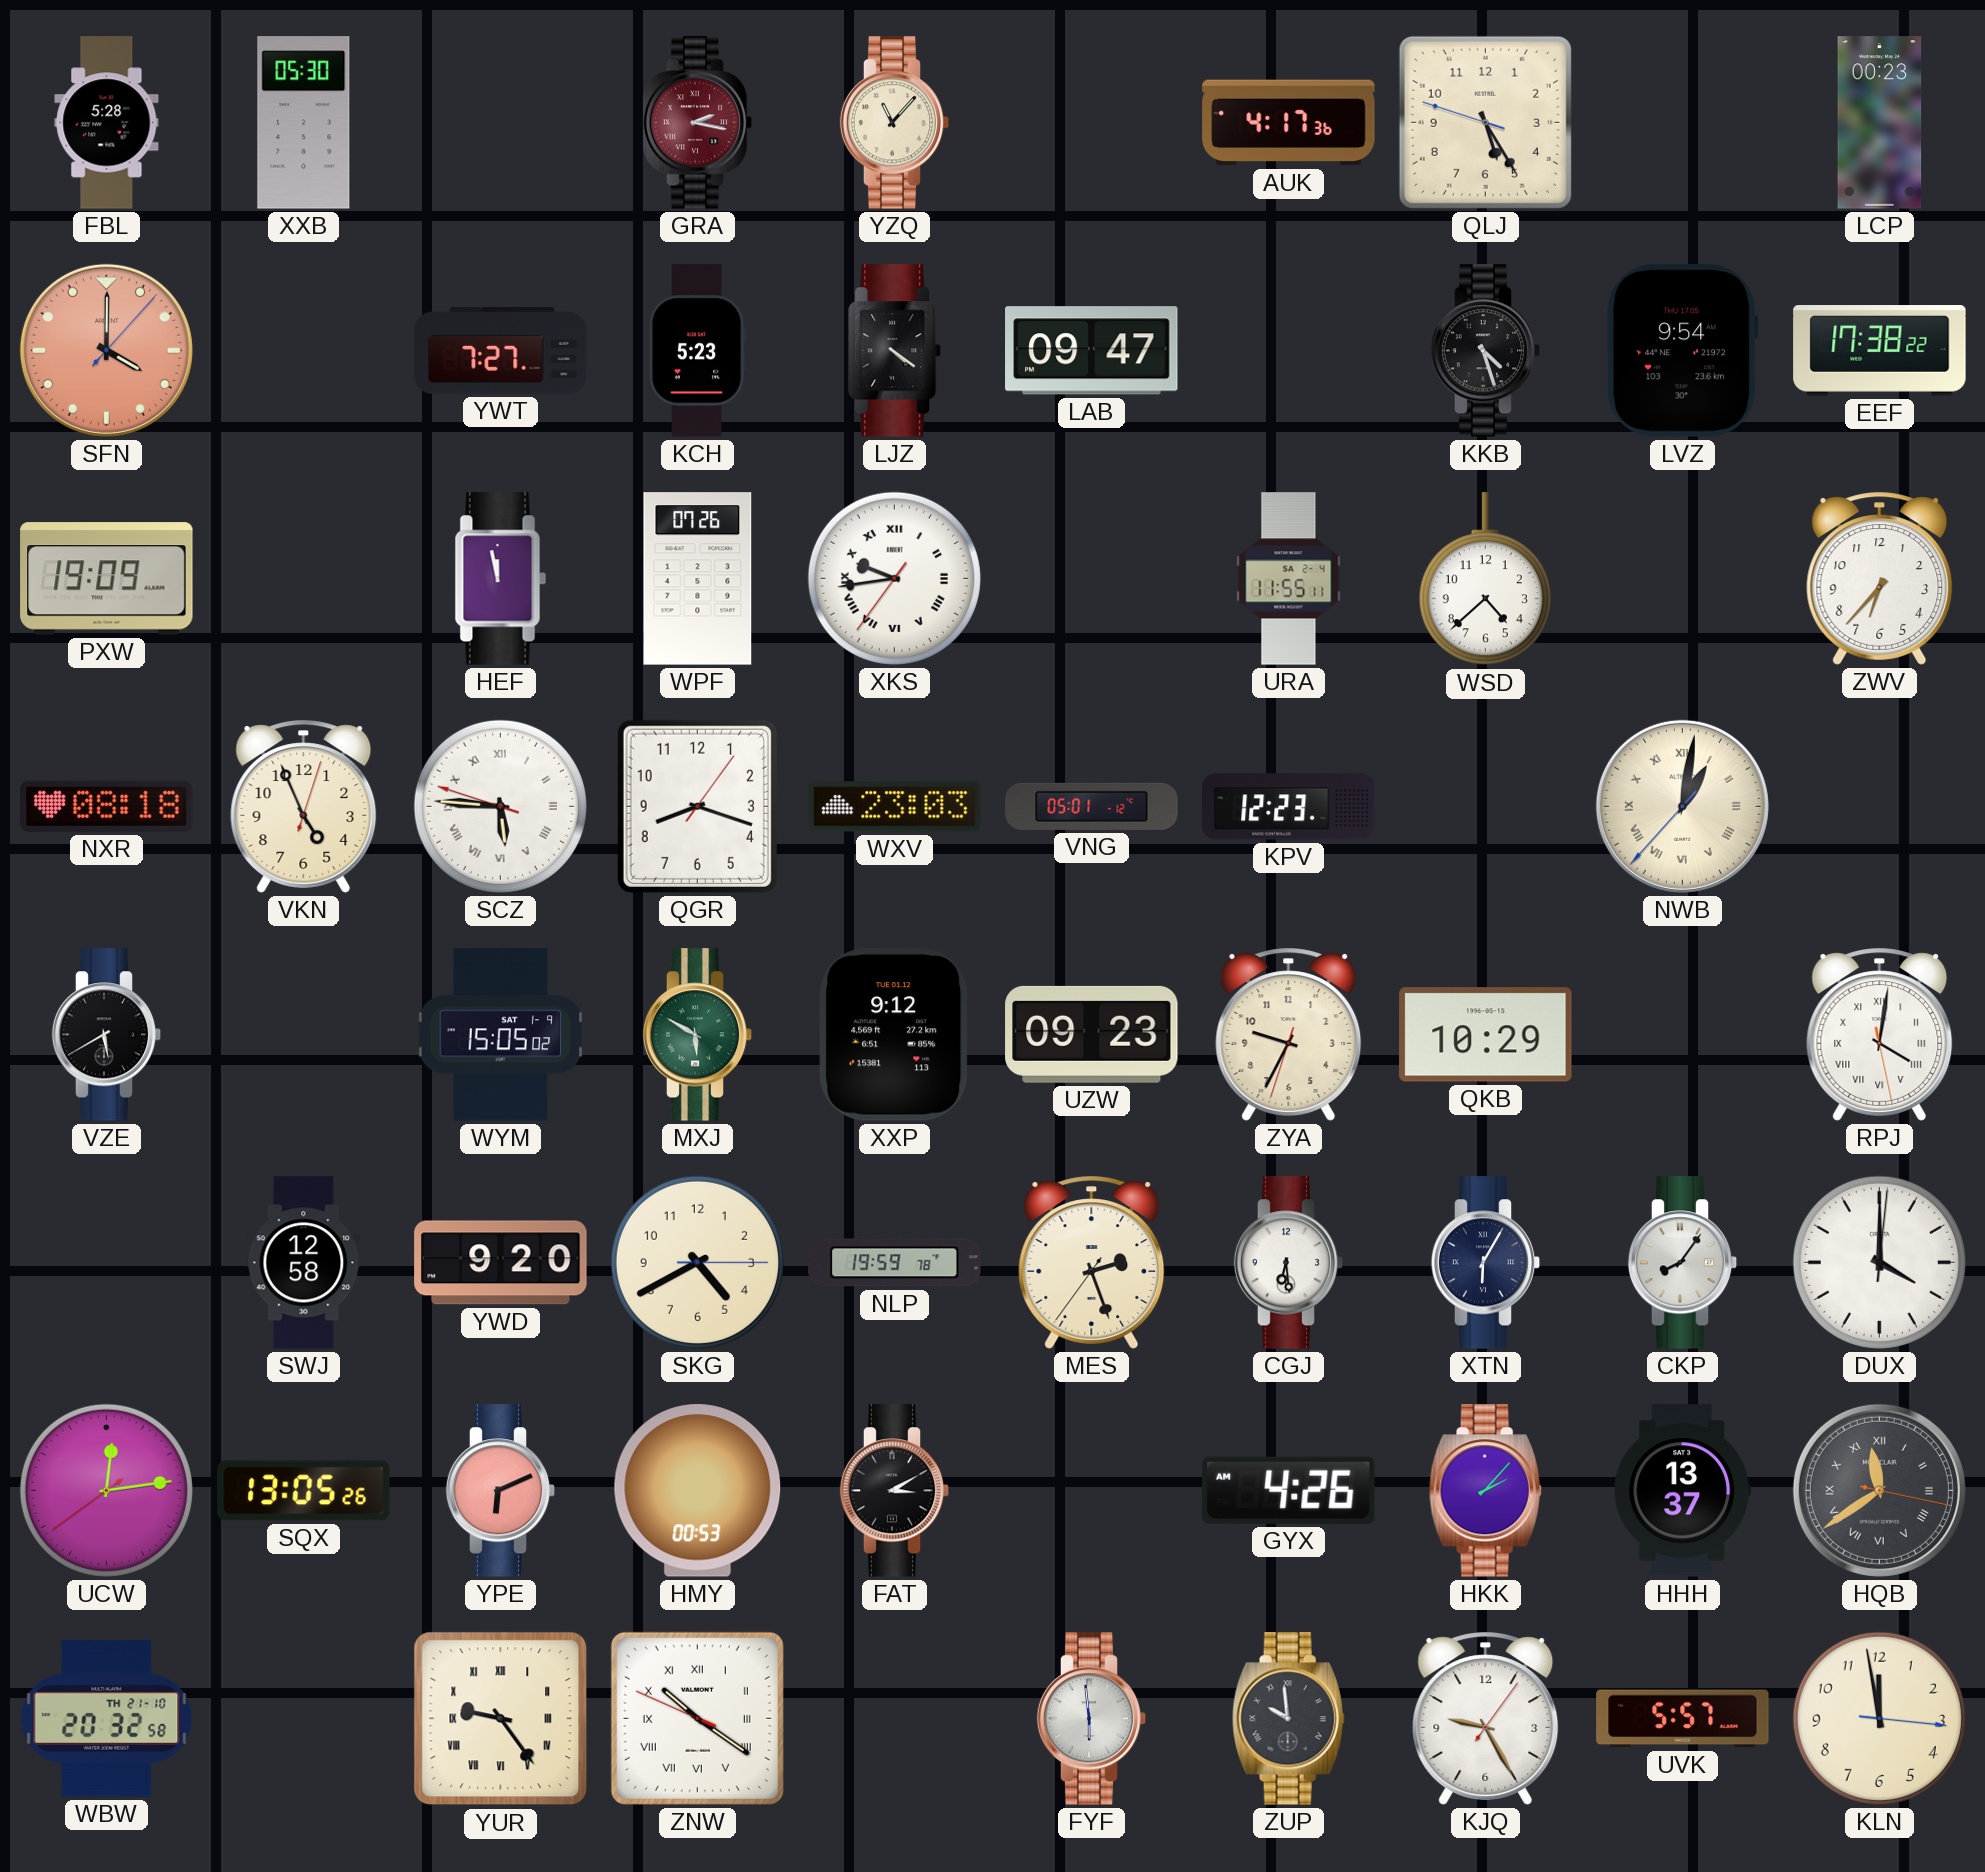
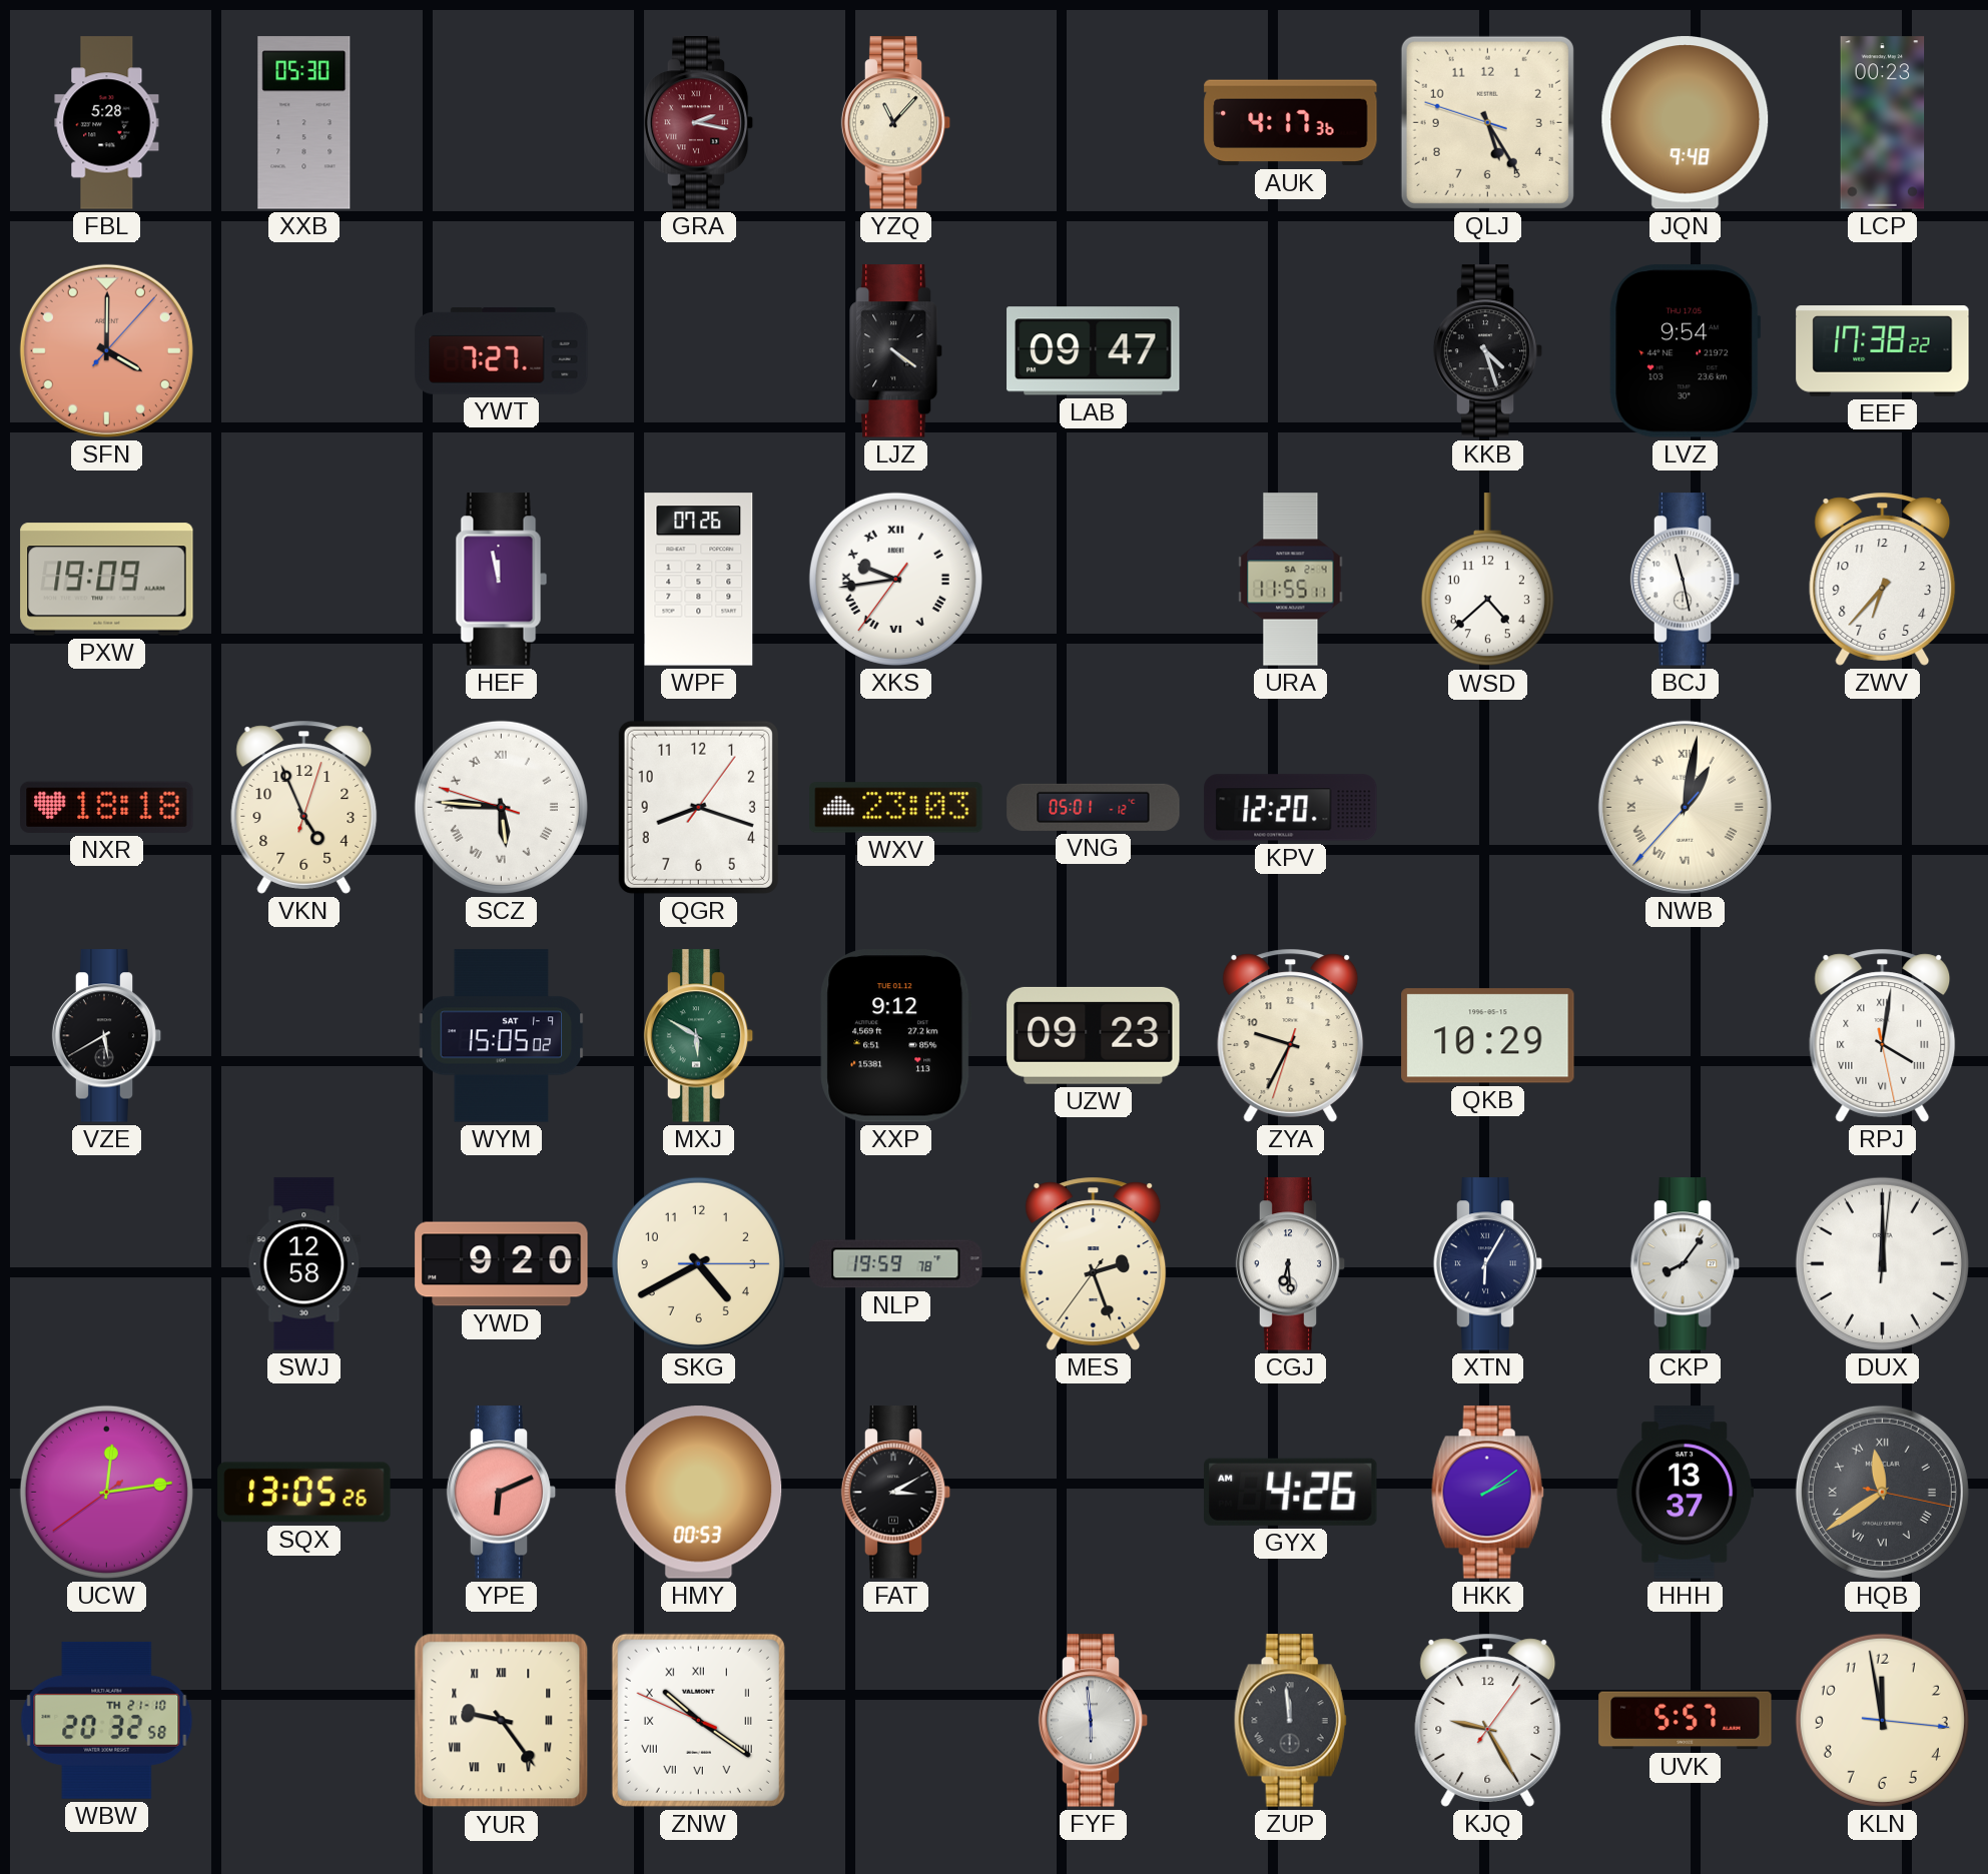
JQN: none -> 9:48
KCH: 5:23 -> none
BCJ: none -> 11:28
NXR: 08:18 -> 18:18
KPV: 12:23 -> 12:20
DUX: 4:00 -> 12:00
HKK: 2:07 -> 2:09
ZUP: 9:59 -> 11:59
